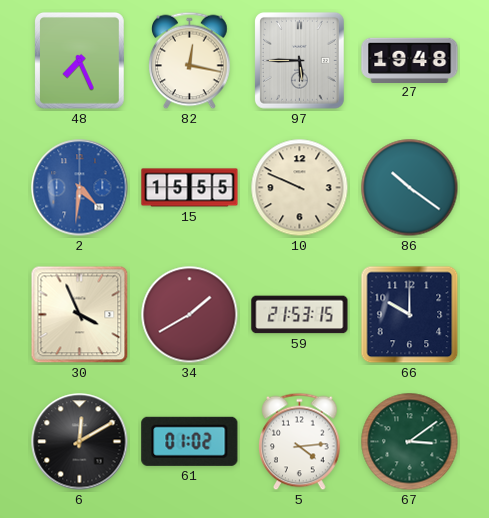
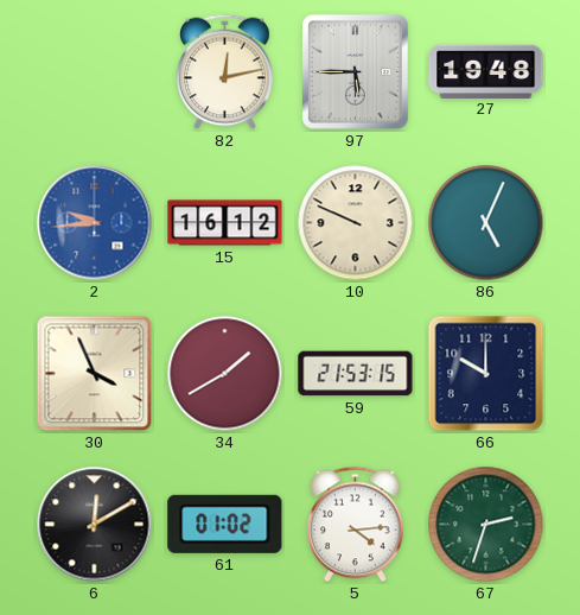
48: 7:26 -> none
82: 12:17 -> 12:13
2: 4:31 -> 9:44
15: 15:55 -> 16:12
86: 10:21 -> 5:04
67: 3:09 -> 2:33
